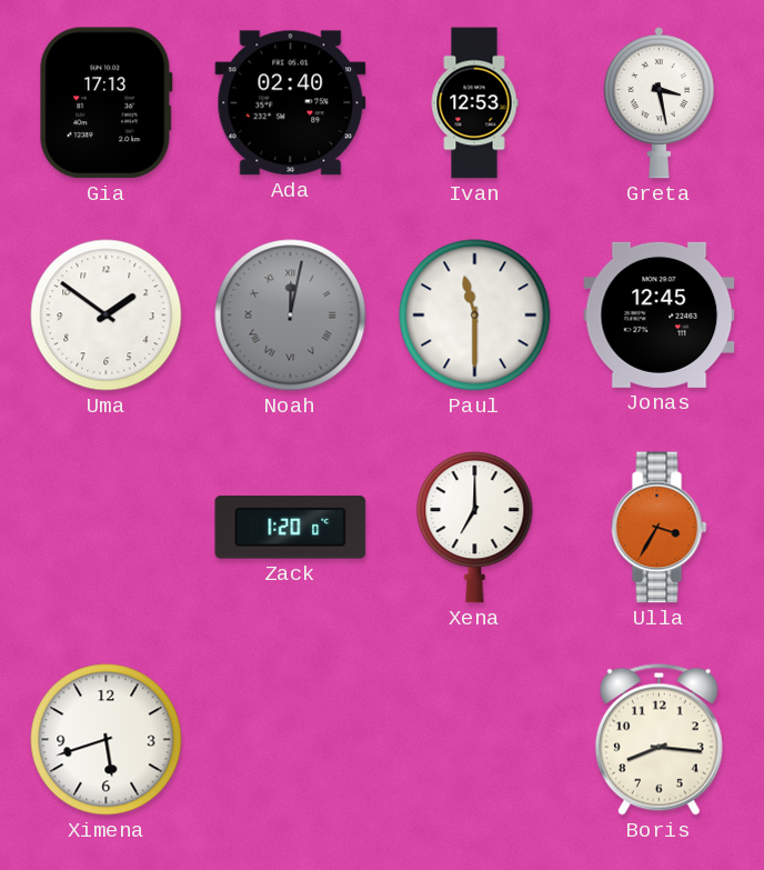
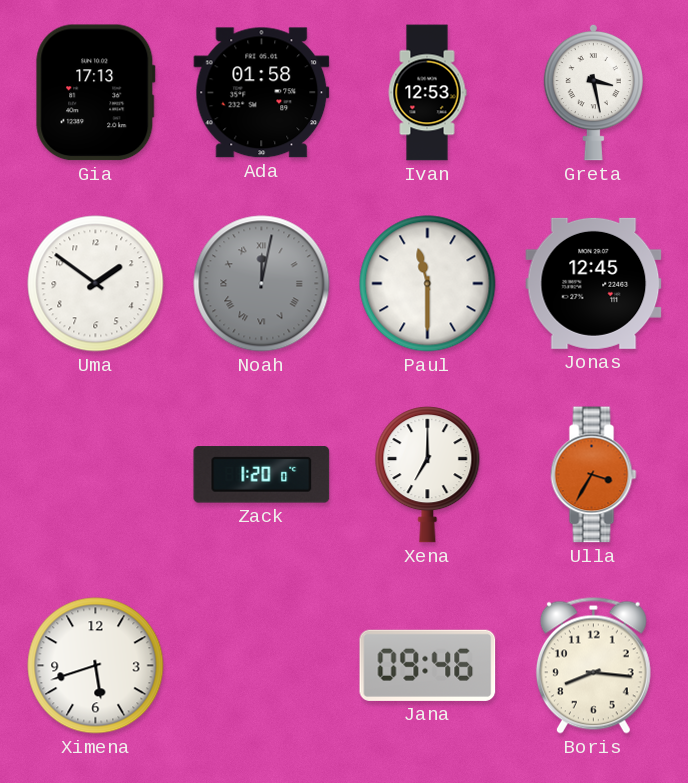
Ada: 02:40 -> 01:58
Jana: none -> 09:46
